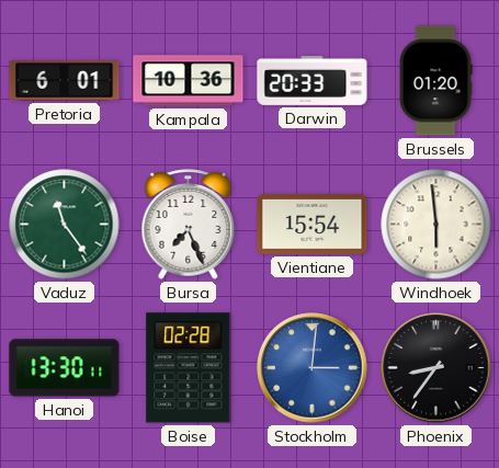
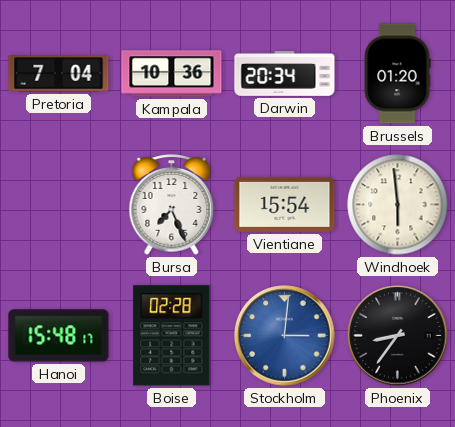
Pretoria: 6:01 -> 7:04
Darwin: 20:33 -> 20:34
Vaduz: 11:24 -> none
Hanoi: 13:30 -> 15:48
